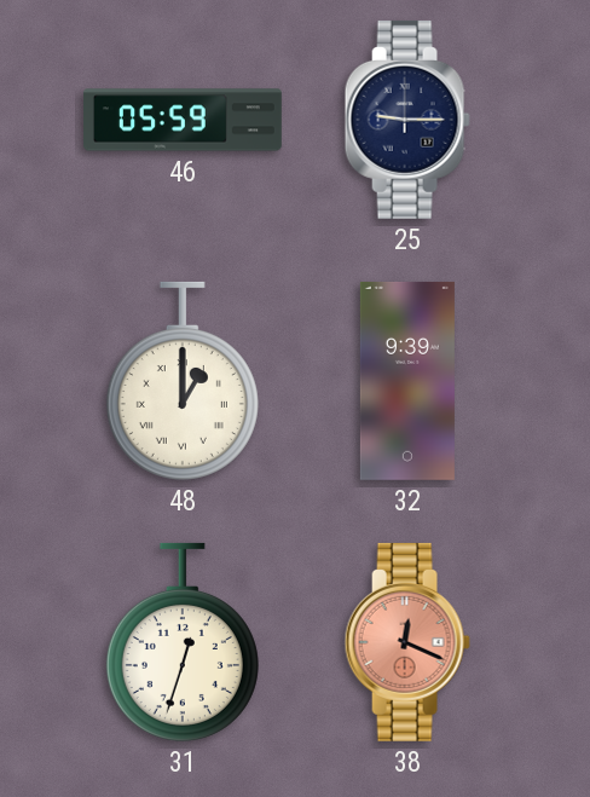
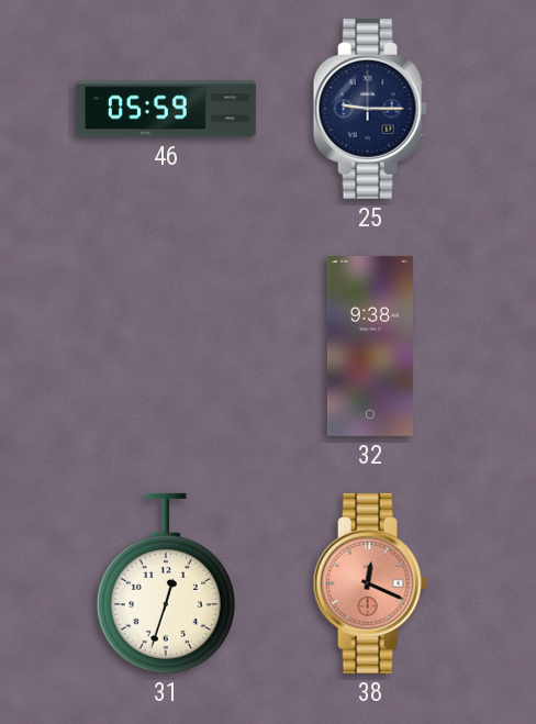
48: 1:00 -> none
32: 9:39 -> 9:38
